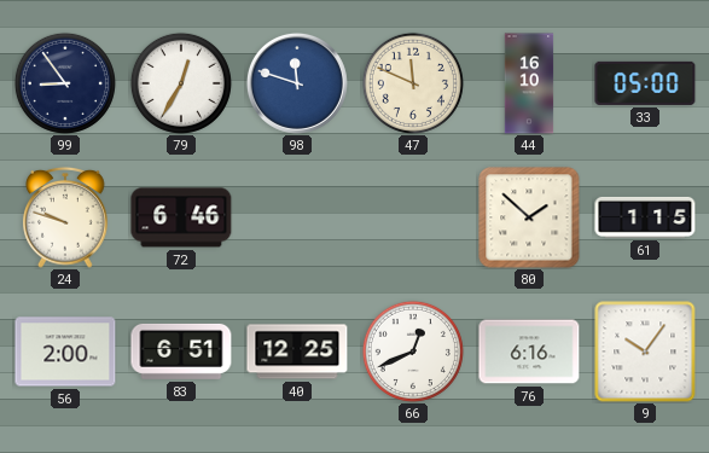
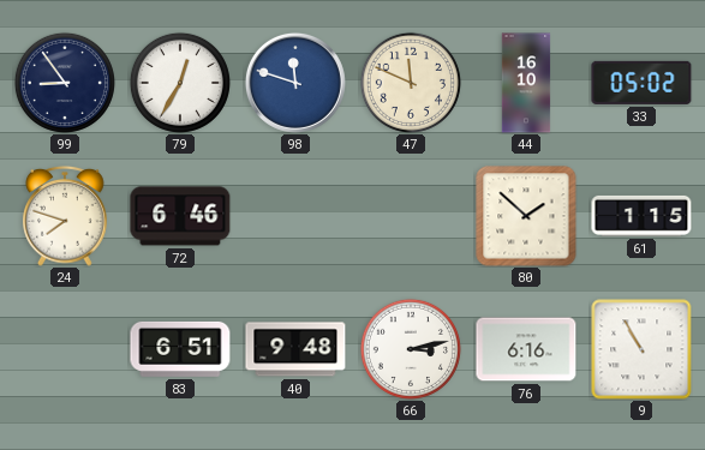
33: 05:00 -> 05:02
24: 9:48 -> 7:48
56: 2:00 -> none
40: 12:25 -> 9:48
66: 12:41 -> 3:13
9: 10:06 -> 10:55
